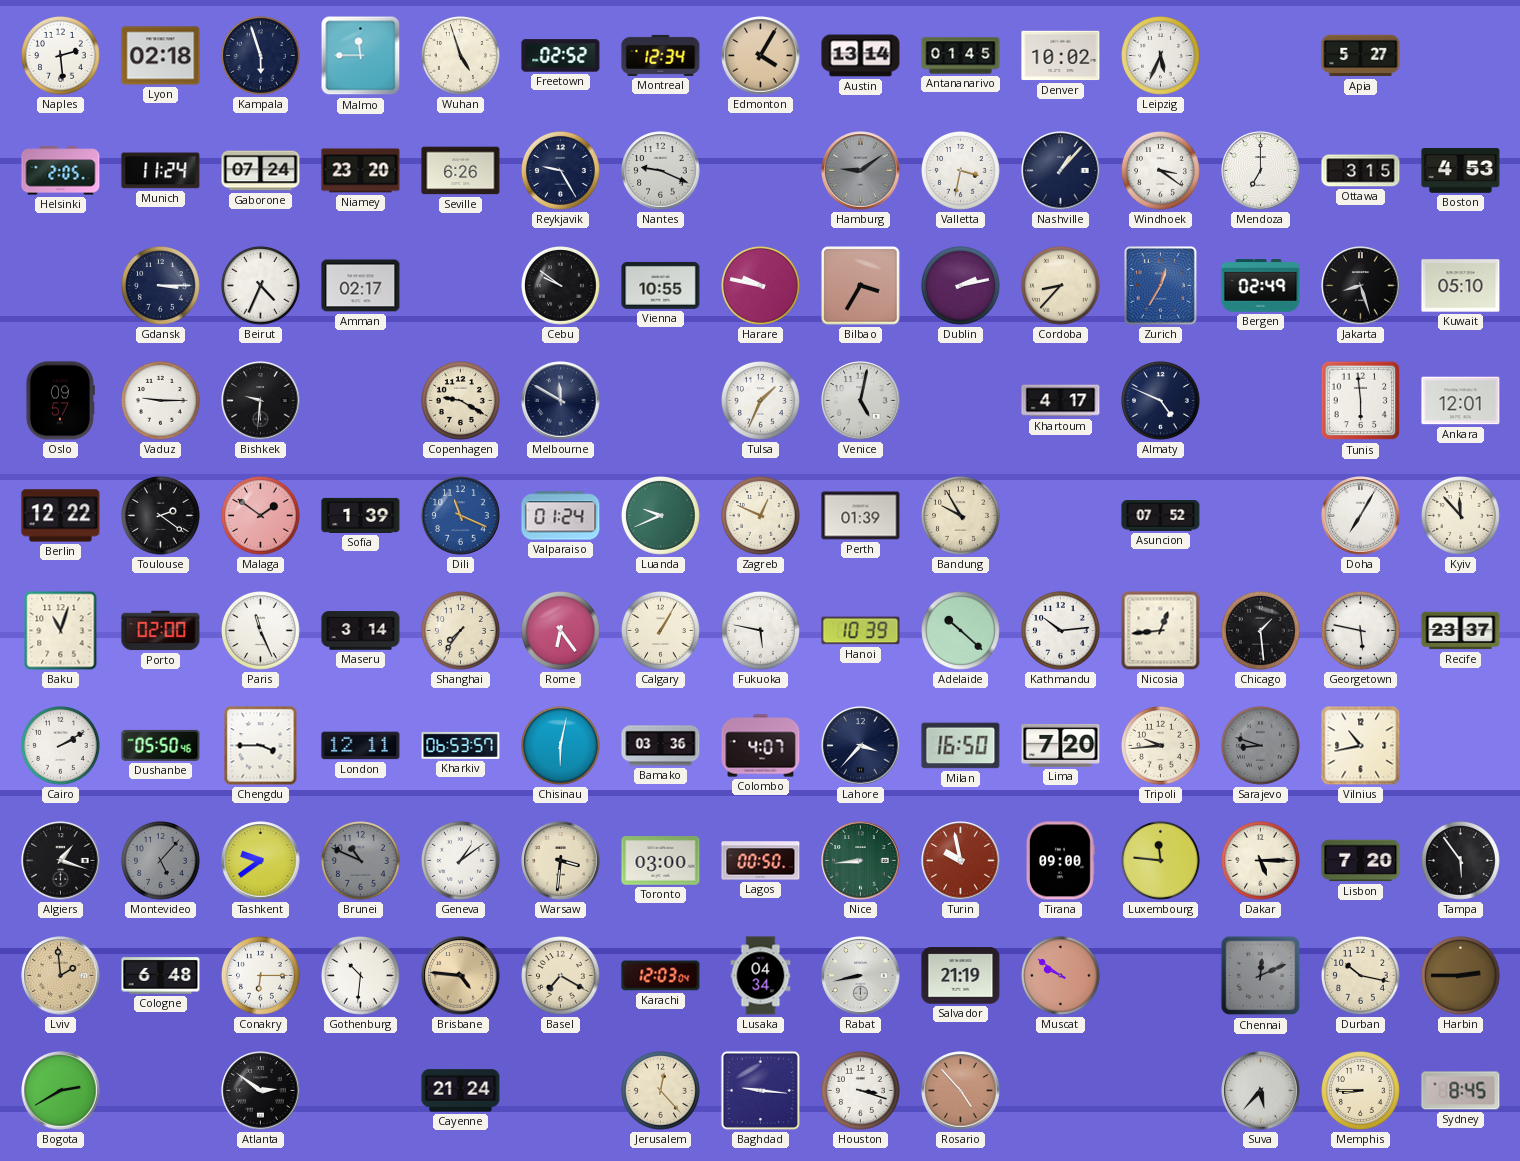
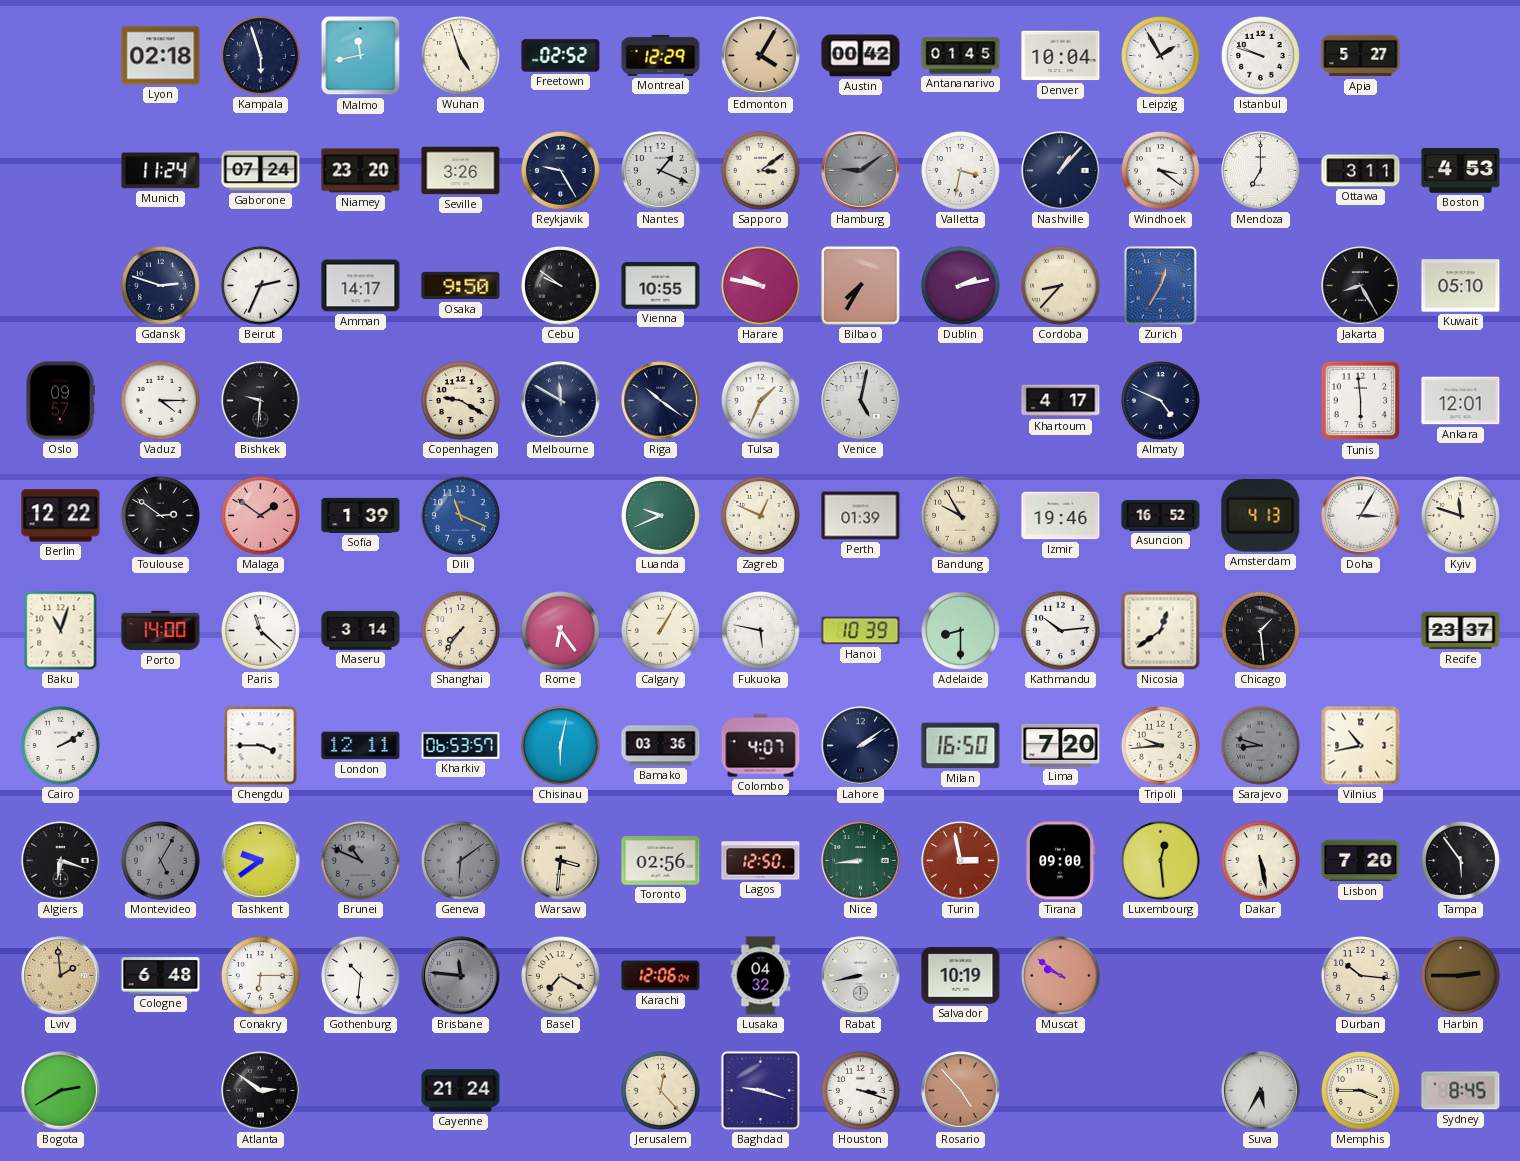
Naples: 2:29 -> none
Malmo: 11:45 -> 11:43
Montreal: 12:34 -> 12:29
Austin: 13:14 -> 00:42
Denver: 10:02 -> 10:04
Leipzig: 5:34 -> 1:55
Istanbul: none -> 9:48
Helsinki: 2:05 -> none
Seville: 6:26 -> 3:26
Nantes: 9:19 -> 1:19
Sapporo: none -> 3:09
Ottawa: 3:15 -> 3:11
Gdansk: 3:15 -> 2:48
Beirut: 4:34 -> 2:34
Amman: 02:17 -> 14:17
Osaka: none -> 9:50
Bilbao: 3:35 -> 7:35
Bergen: 02:49 -> none
Jakarta: 8:27 -> 8:25
Vaduz: 9:15 -> 4:15
Riga: none -> 10:21
Toulouse: 2:21 -> 2:51
Valparaiso: 01:24 -> none
Izmir: none -> 19:46
Asuncion: 07:52 -> 16:52
Amsterdam: none -> 4:13
Doha: 7:05 -> 3:05
Kyiv: 11:53 -> 11:48
Porto: 02:00 -> 14:00
Paris: 11:26 -> 11:22
Adelaide: 10:22 -> 8:30
Nicosia: 12:44 -> 12:39
Georgetown: 5:47 -> none
Dushanbe: 05:50 -> none
Lahore: 3:37 -> 2:09
Algiers: 1:18 -> 6:18
Montevideo: 5:07 -> 5:05
Geneva: 1:09 -> 6:09
Geneva dial: white -> grey
Toronto: 03:00 -> 02:56
Lagos: 00:50 -> 12:50
Turin: 9:58 -> 2:58
Luxembourg: 11:46 -> 12:29
Dakar: 5:15 -> 5:28
Brisbane: 4:46 -> 11:46
Brisbane dial: champagne -> grey
Karachi: 12:03 -> 12:06
Lusaka: 04:34 -> 04:32
Salvador: 21:19 -> 10:19
Chennai: 12:11 -> none
Durban: 10:17 -> 10:16
Baghdad: 9:16 -> 9:18
Suva: 5:37 -> 5:35
Memphis: 8:45 -> 3:45
